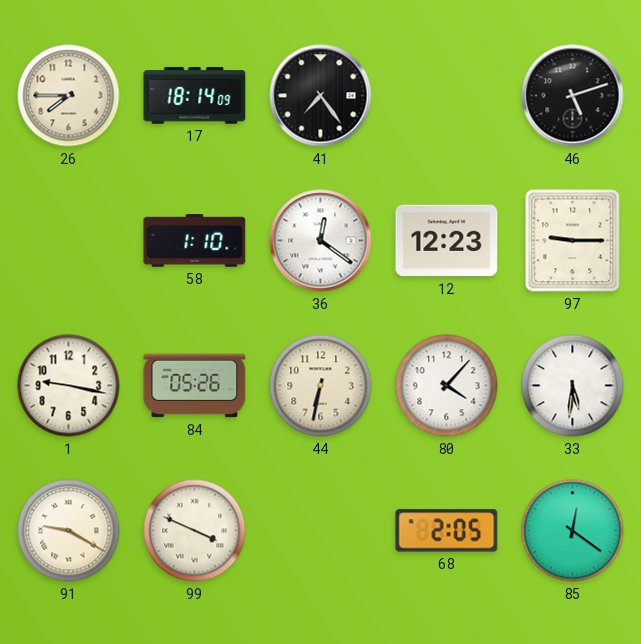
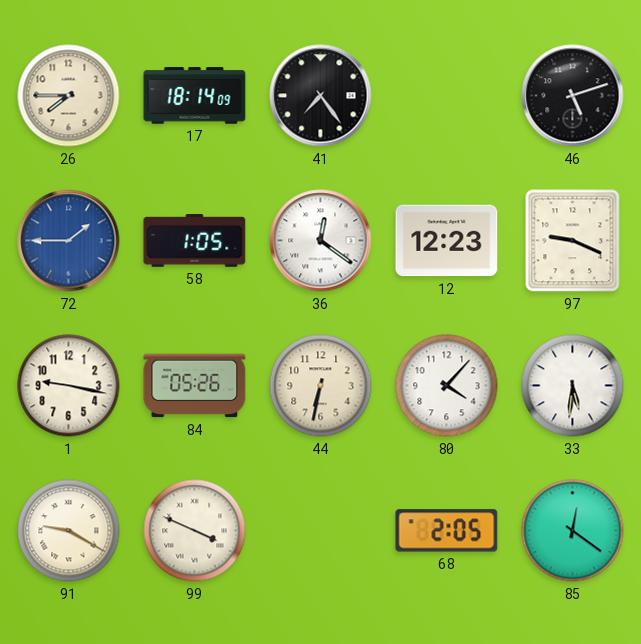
72: none -> 1:45
58: 1:10 -> 1:05
97: 9:15 -> 9:19
